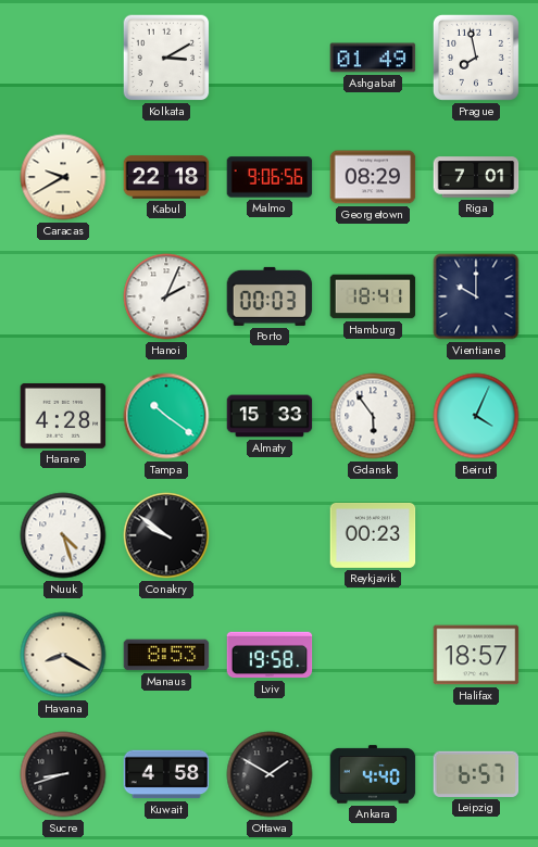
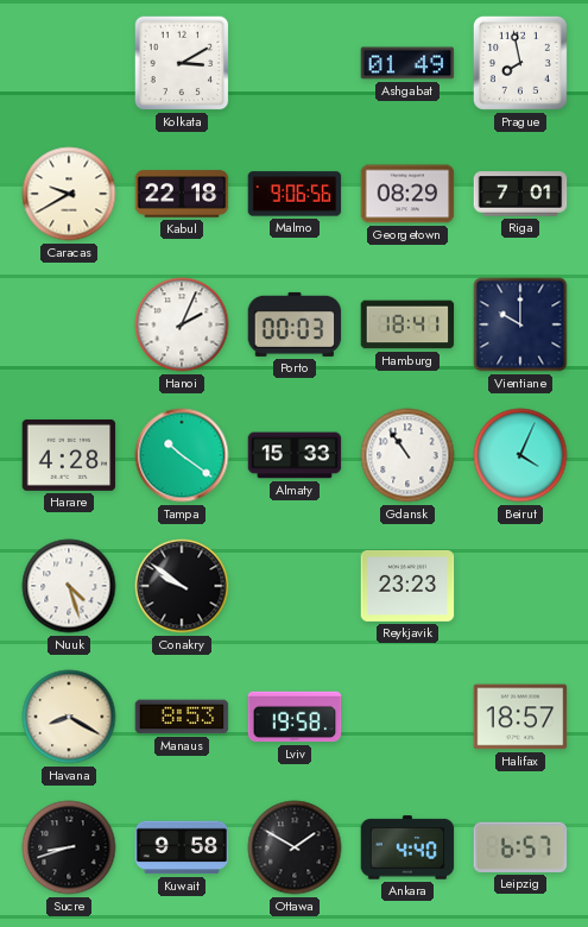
Gdansk: 5:54 -> 10:54
Reykjavik: 00:23 -> 23:23
Kuwait: 4:58 -> 9:58
